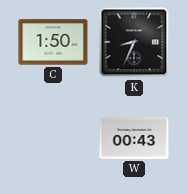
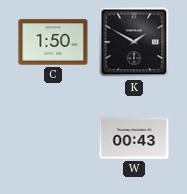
K: 8:34 -> 1:50
